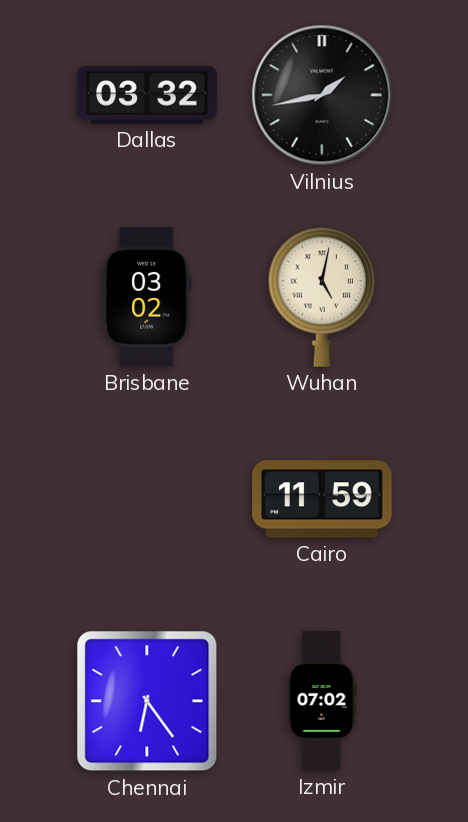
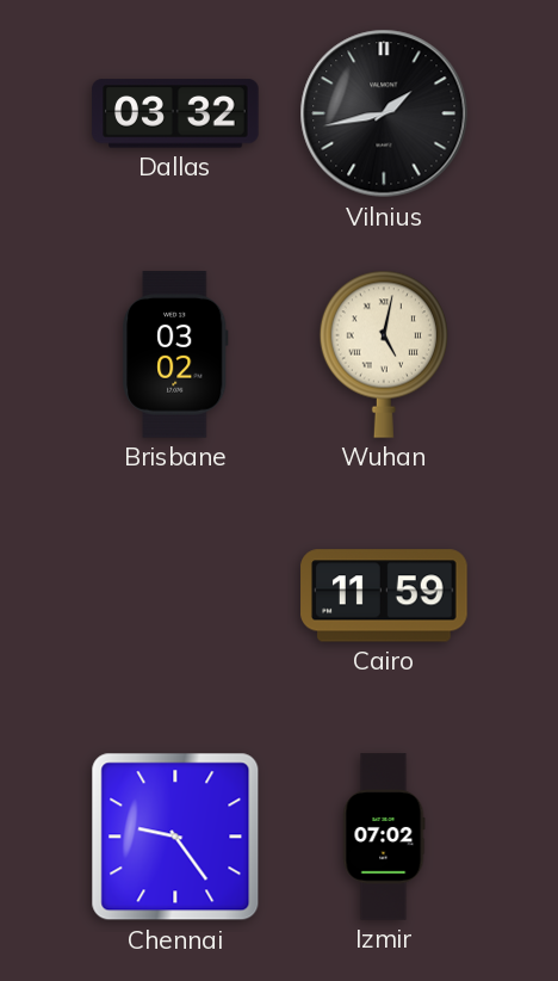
Chennai: 6:24 -> 9:24
